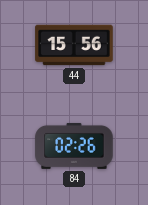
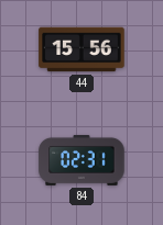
84: 02:26 -> 02:31
